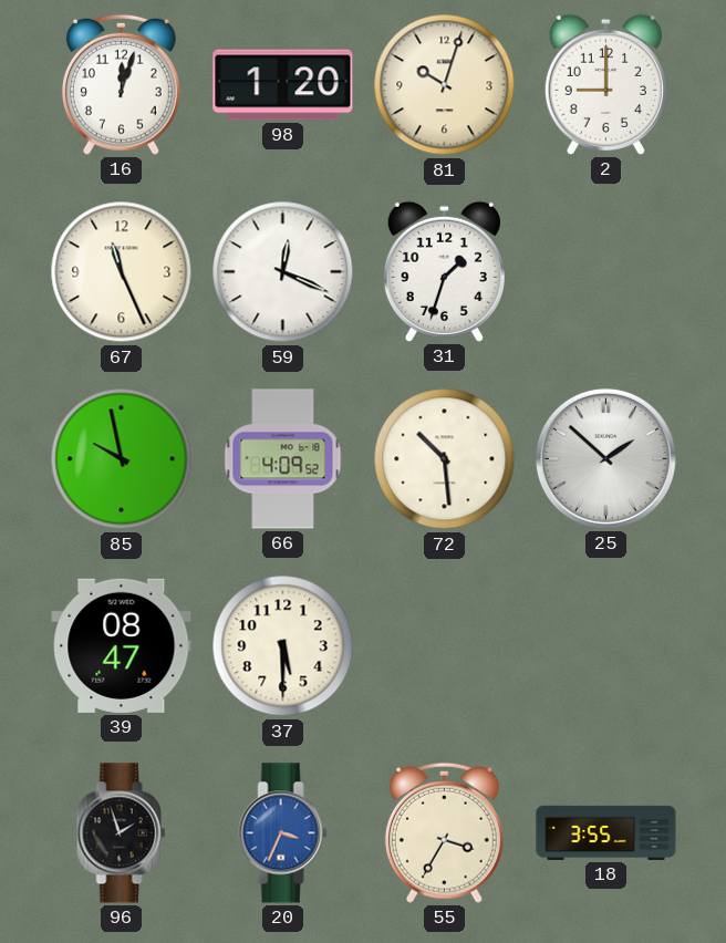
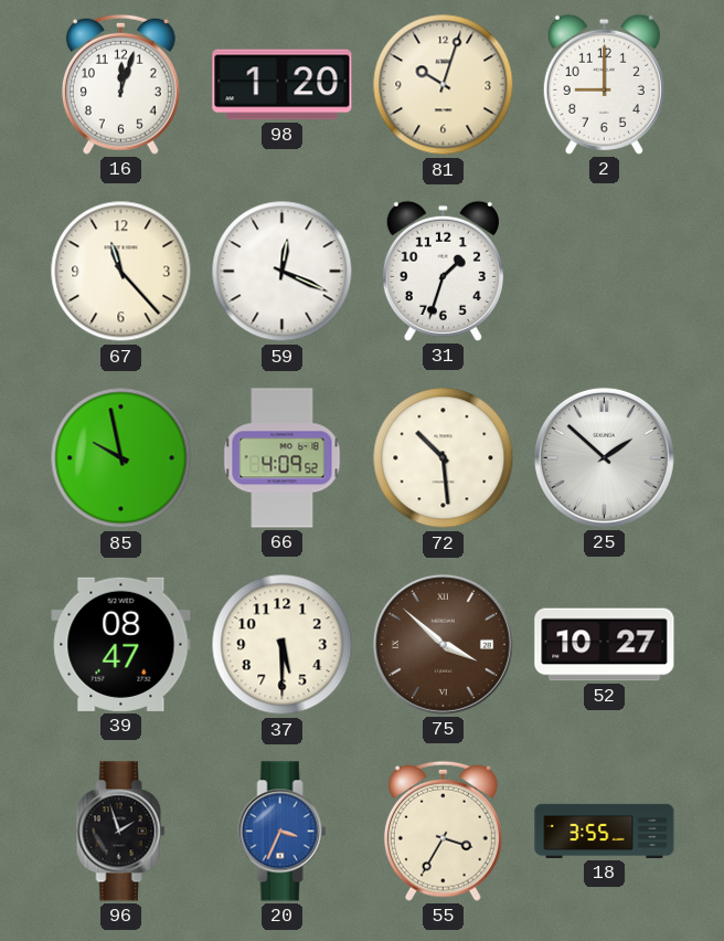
67: 11:26 -> 11:23
75: none -> 3:52
52: none -> 10:27
